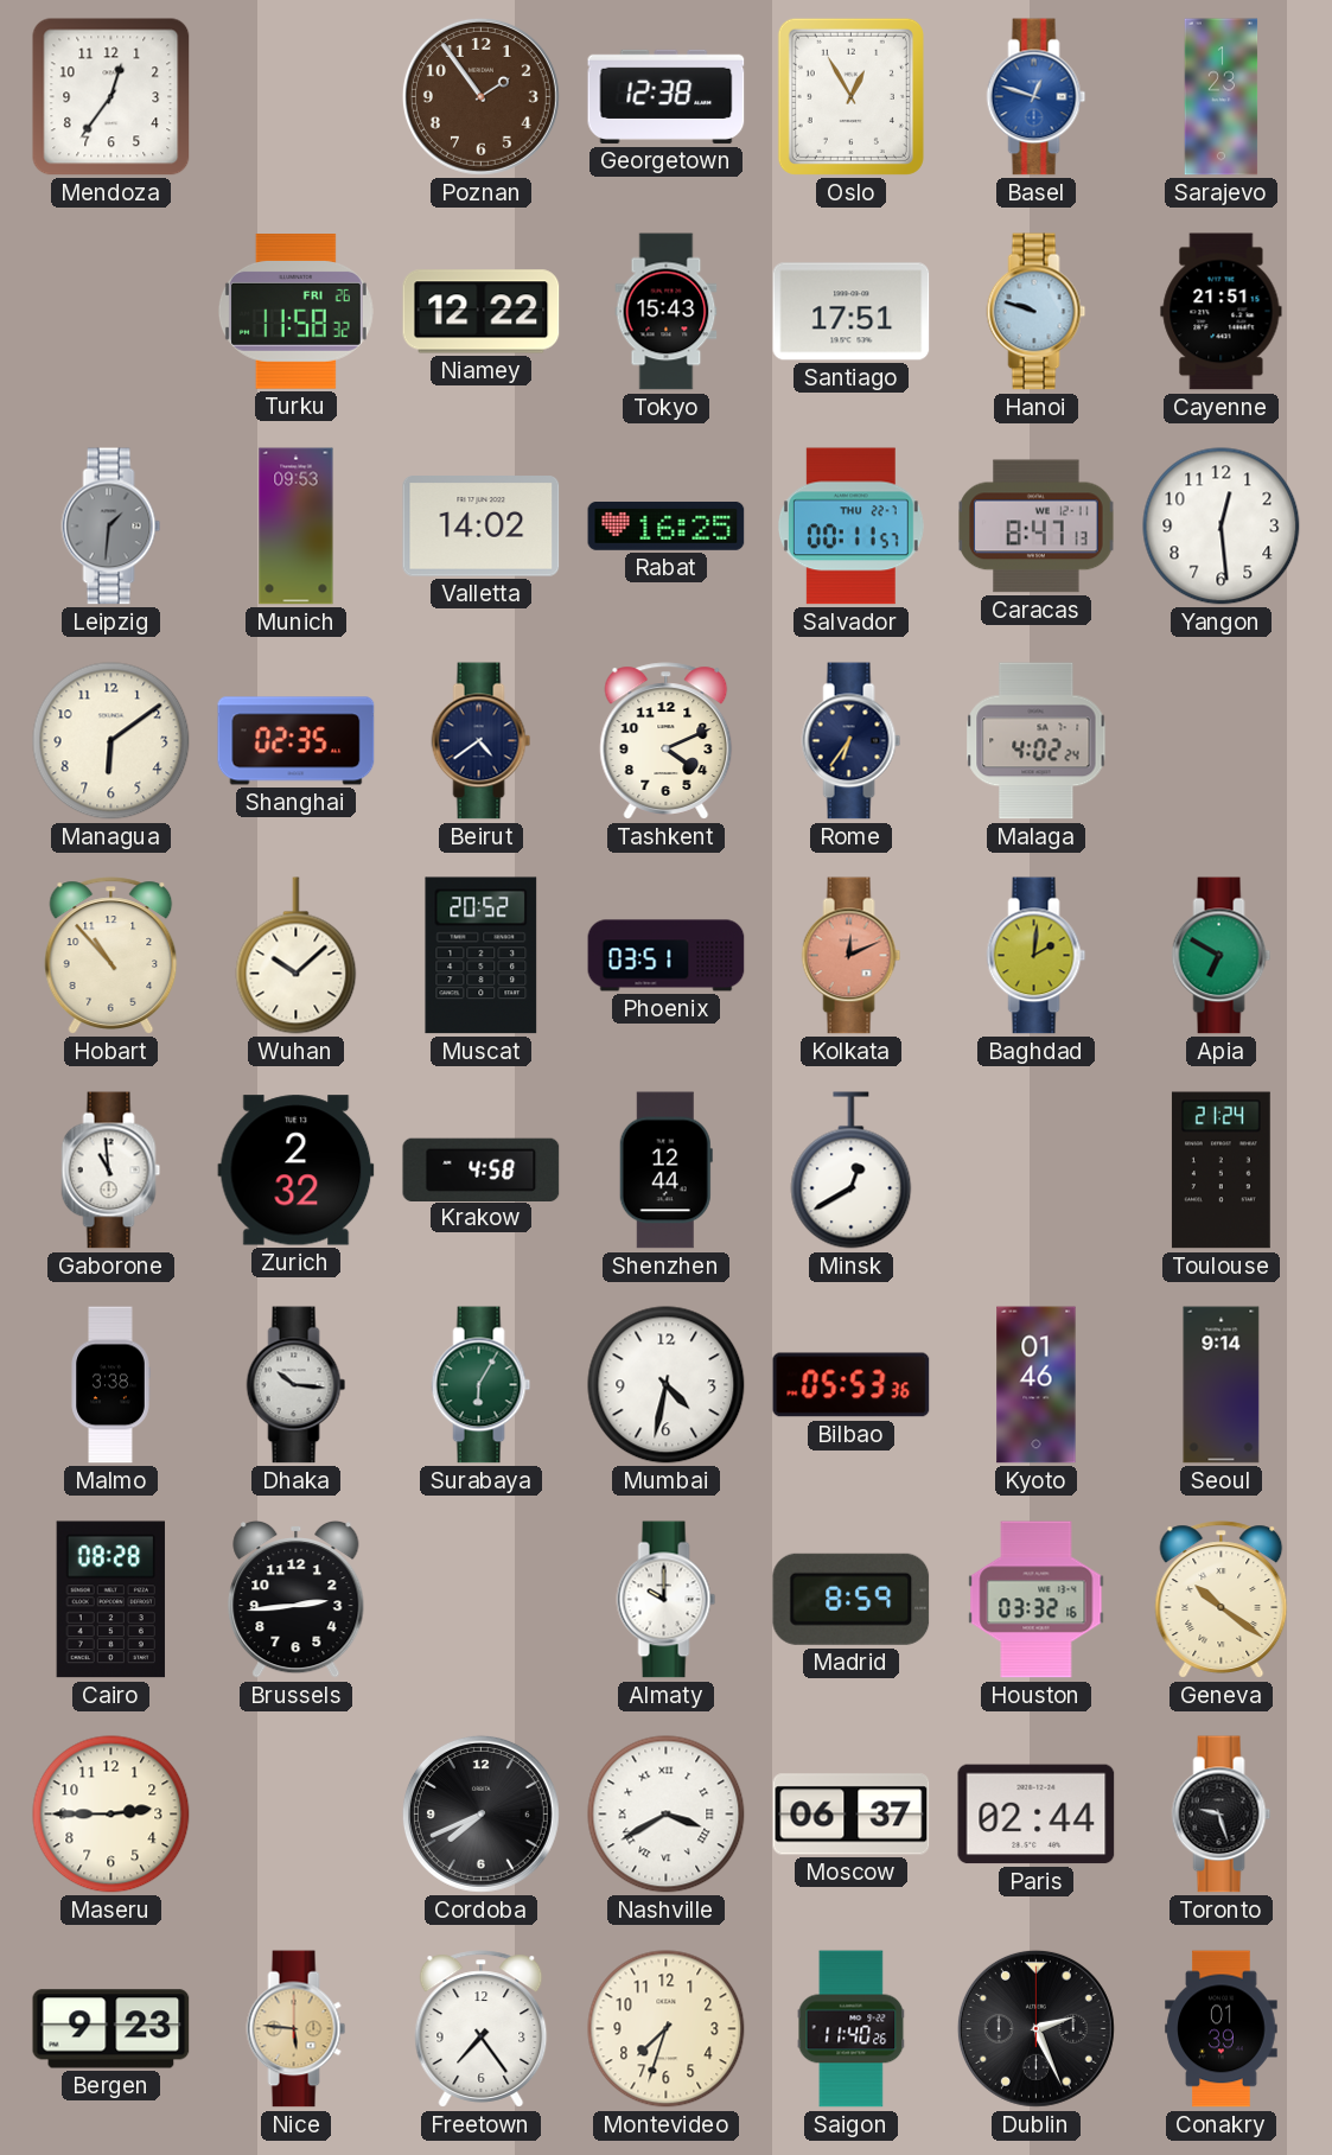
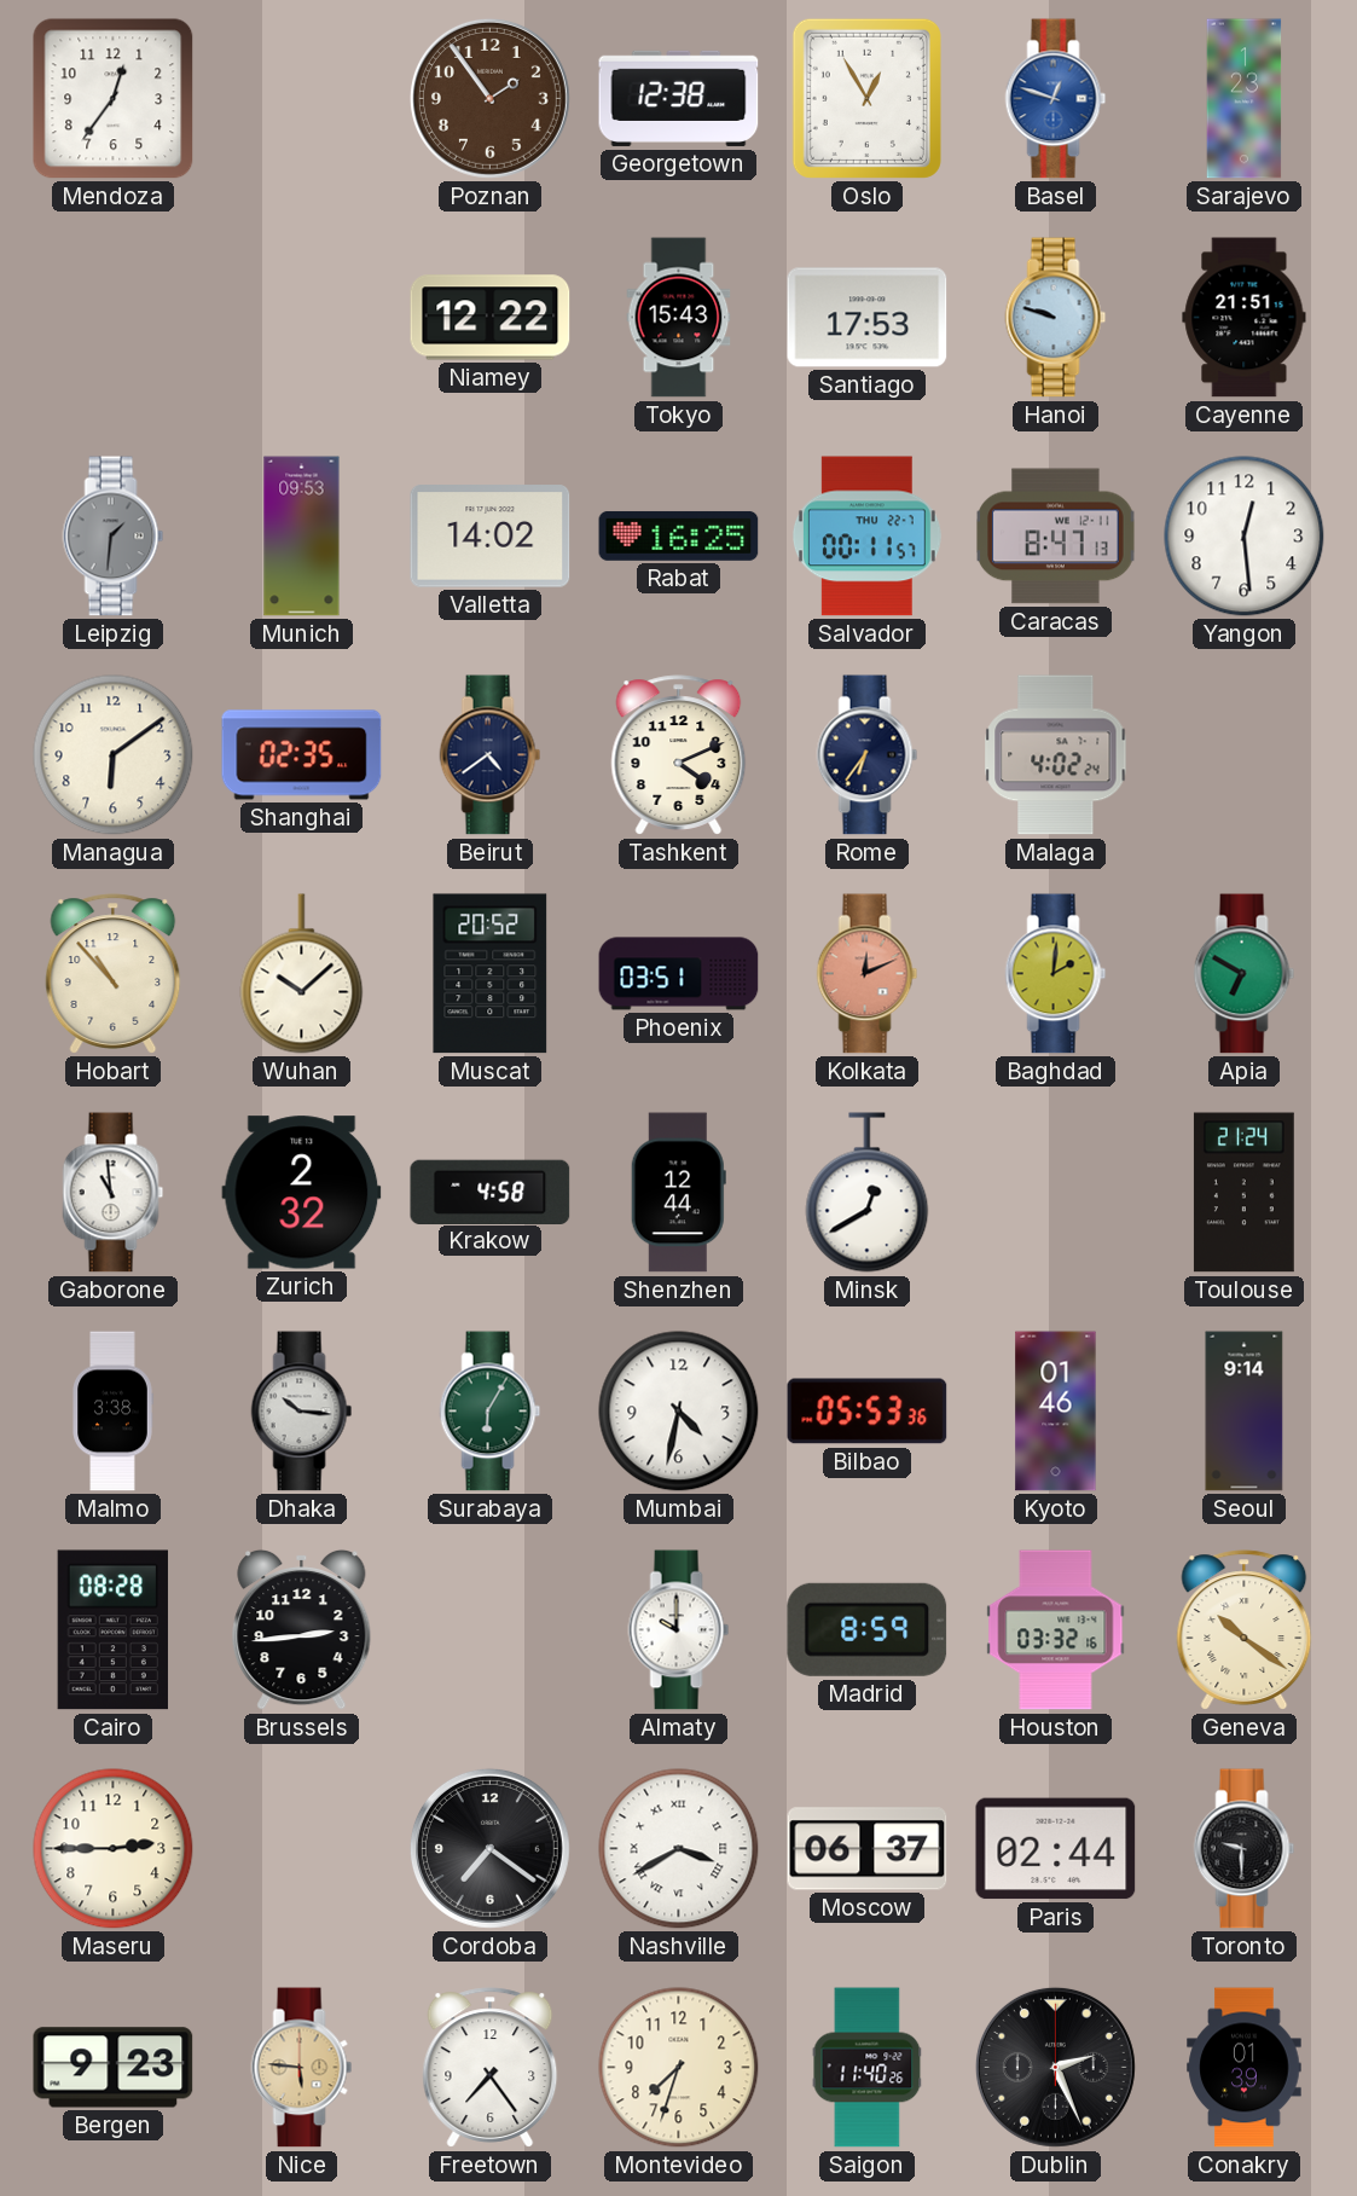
Turku: 11:58 -> none
Santiago: 17:51 -> 17:53
Cordoba: 7:41 -> 7:21
Toronto: 9:27 -> 9:30
